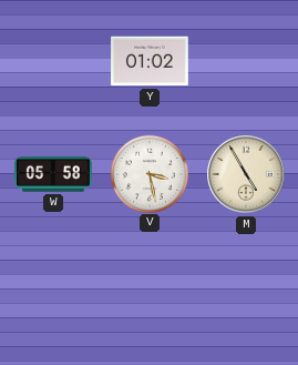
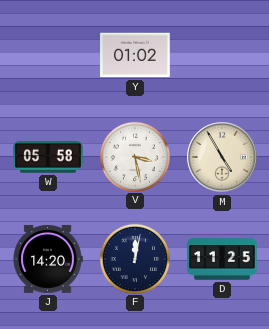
J: none -> 14:20
F: none -> 12:02
D: none -> 11:25
